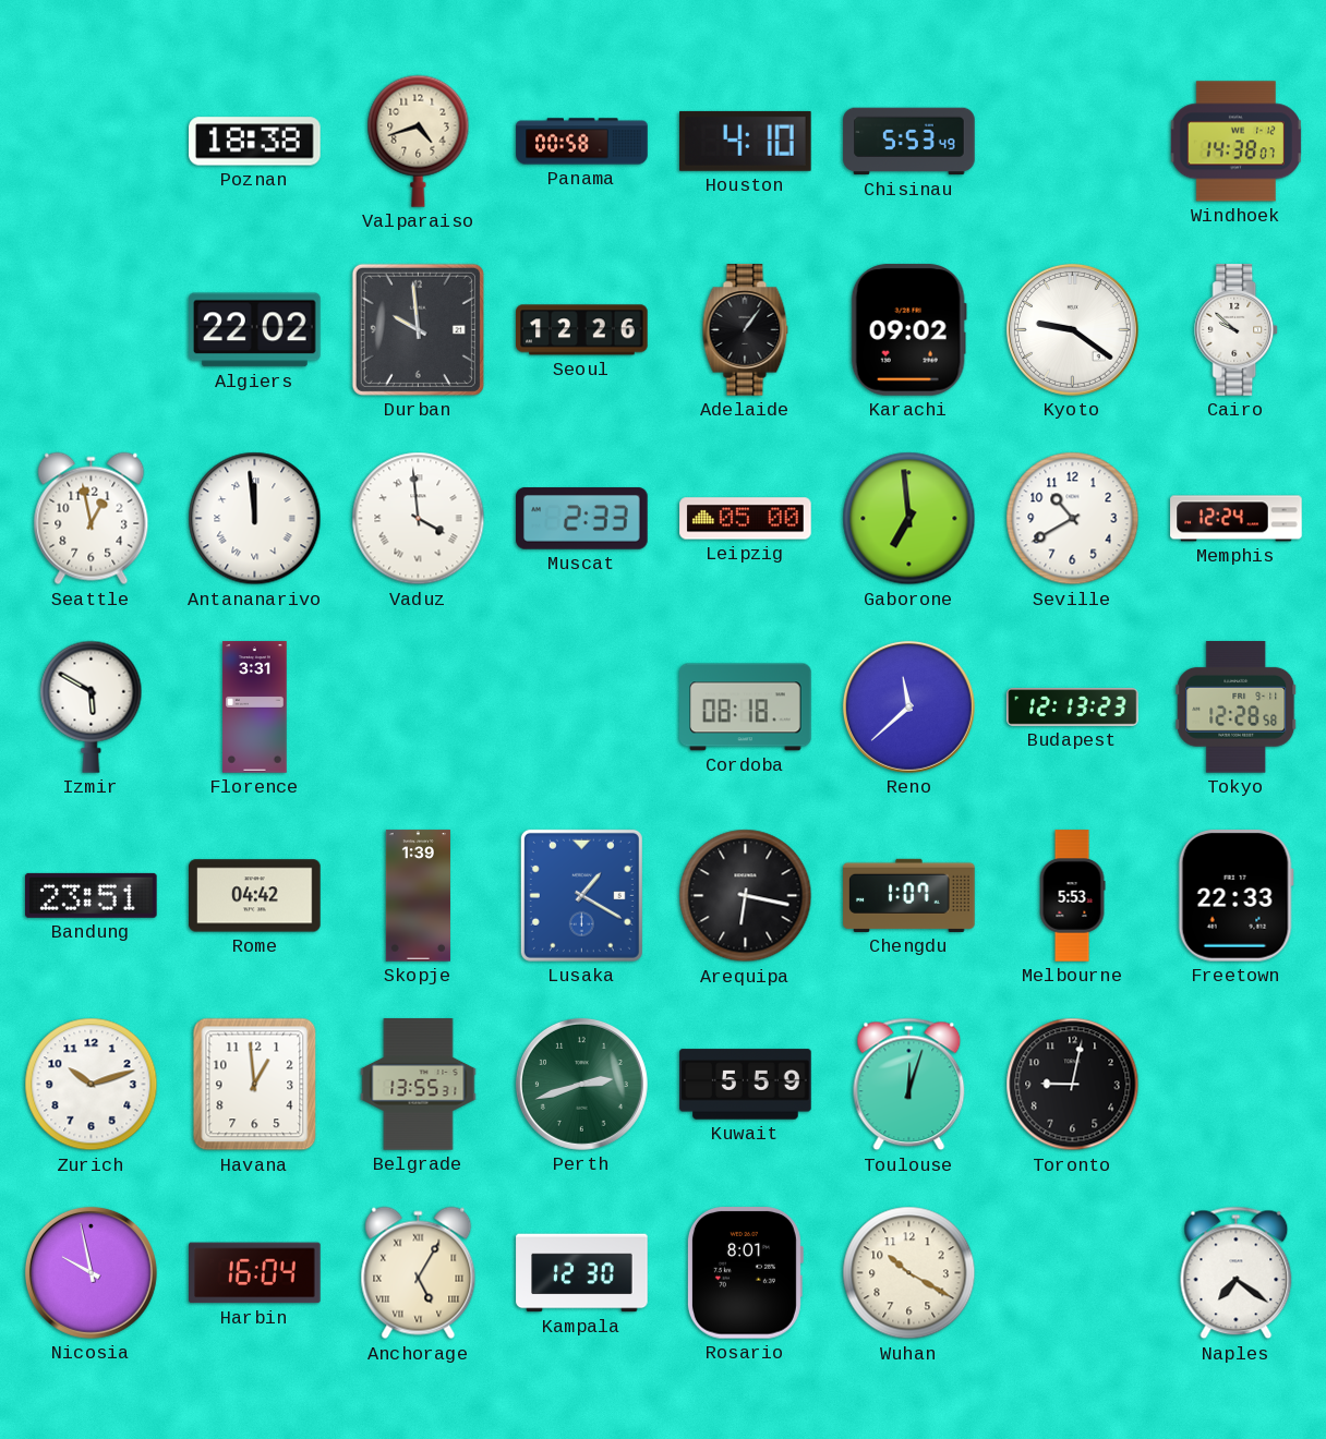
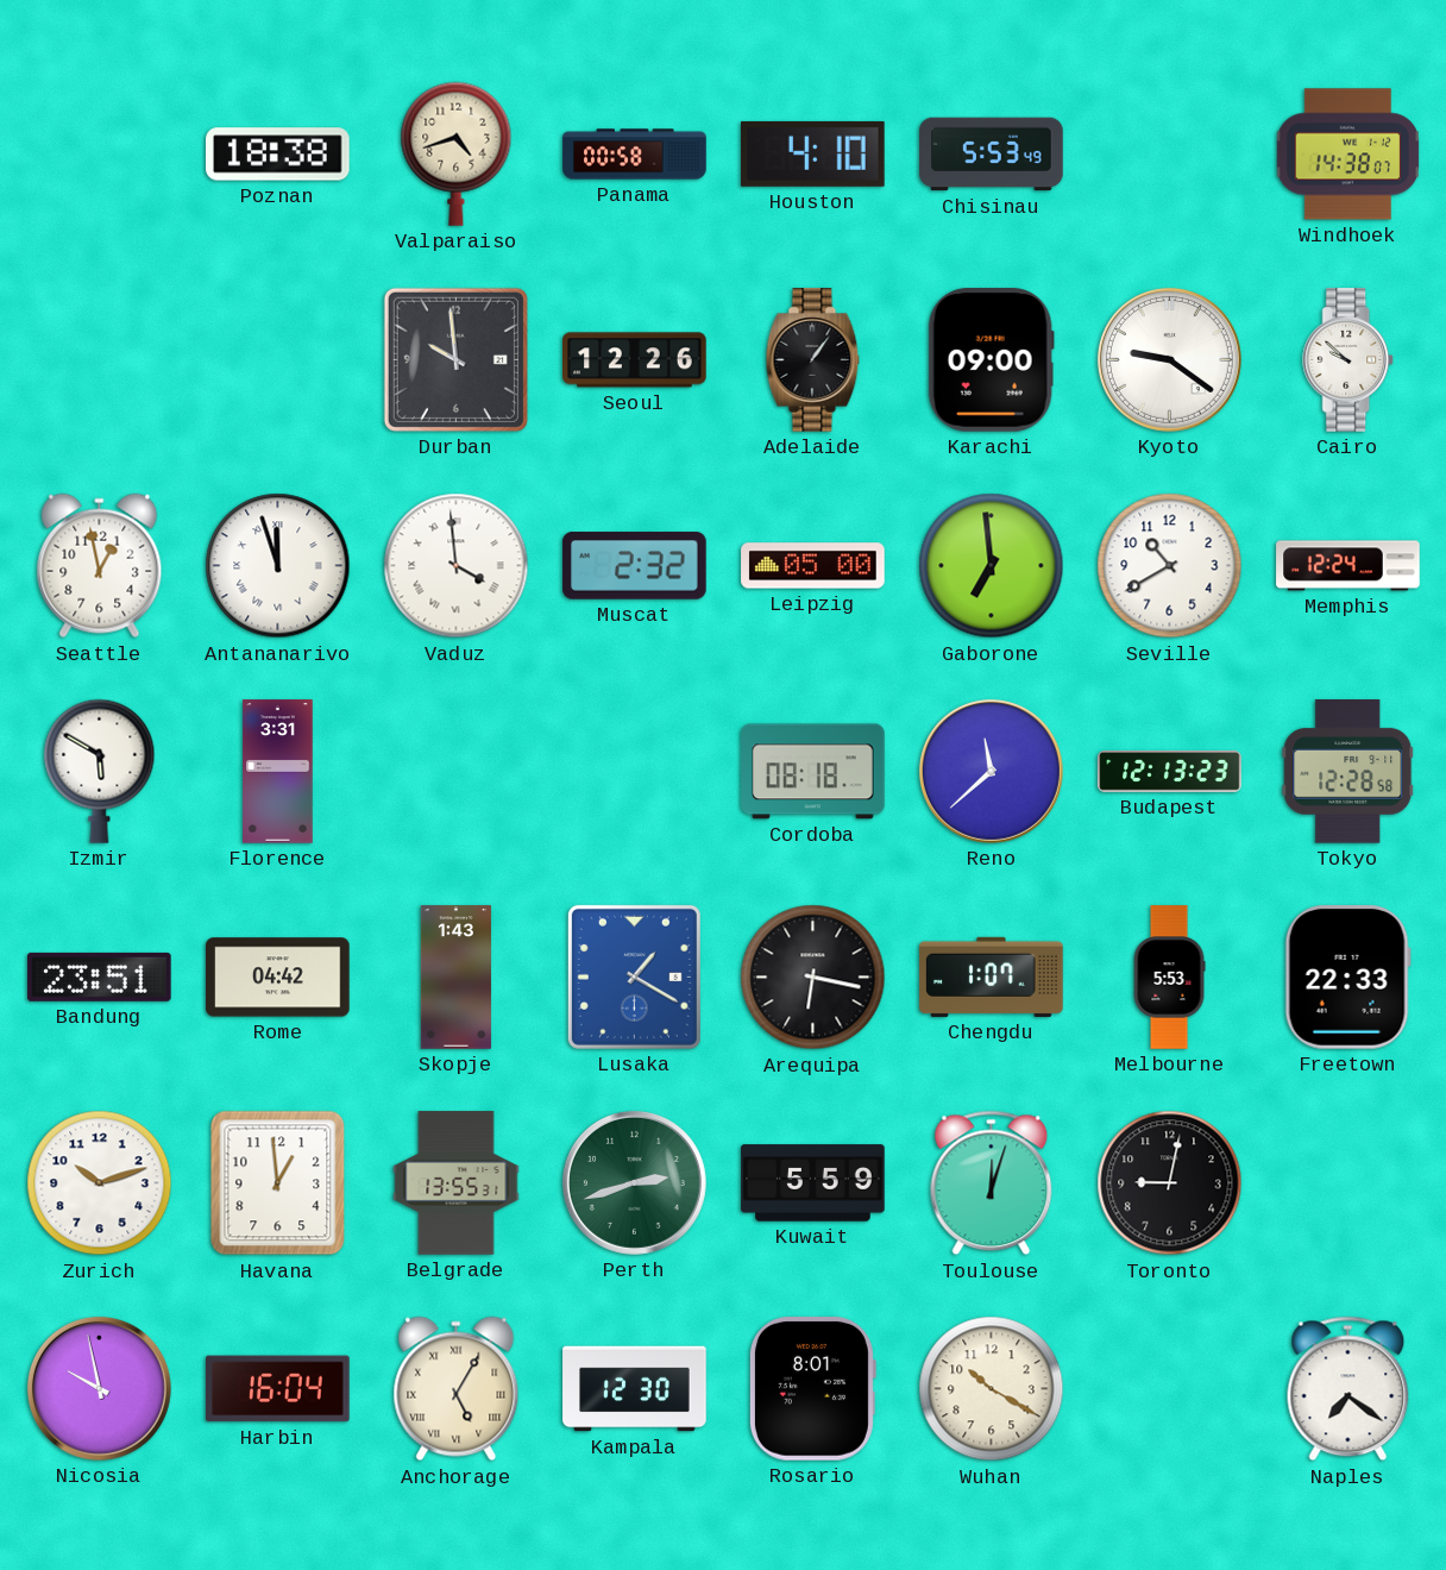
Algiers: 22:02 -> none
Karachi: 09:02 -> 09:00
Antananarivo: 11:59 -> 11:57
Muscat: 2:33 -> 2:32
Skopje: 1:39 -> 1:43
